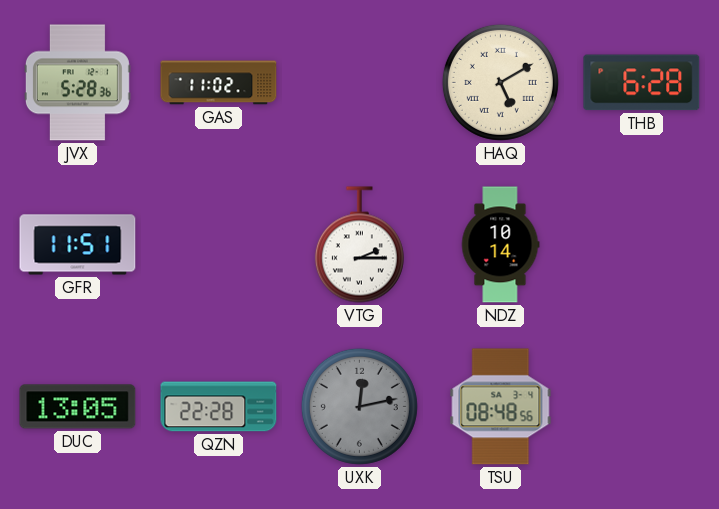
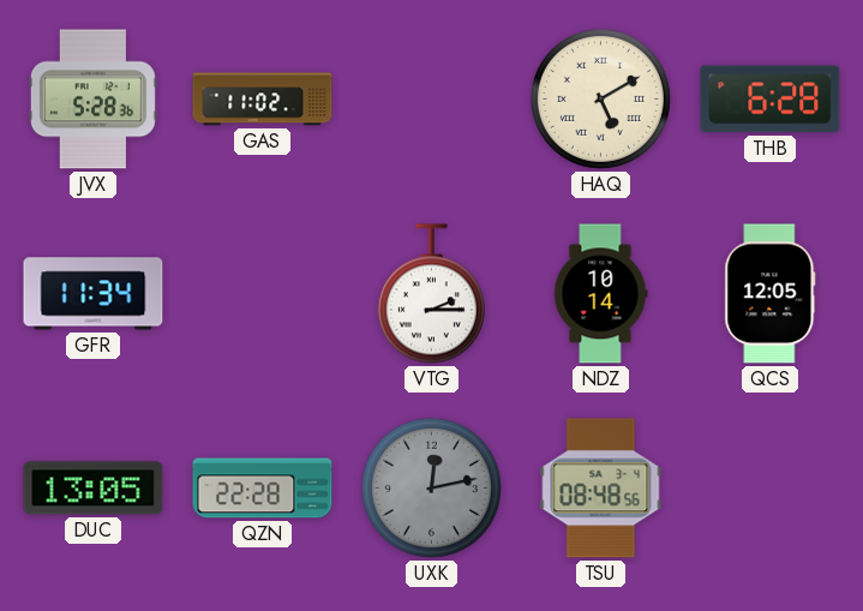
GFR: 11:51 -> 11:34
QCS: none -> 12:05
